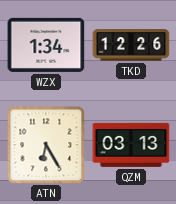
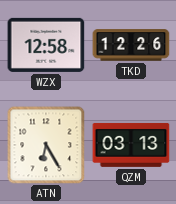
WZX: 1:34 -> 12:58
